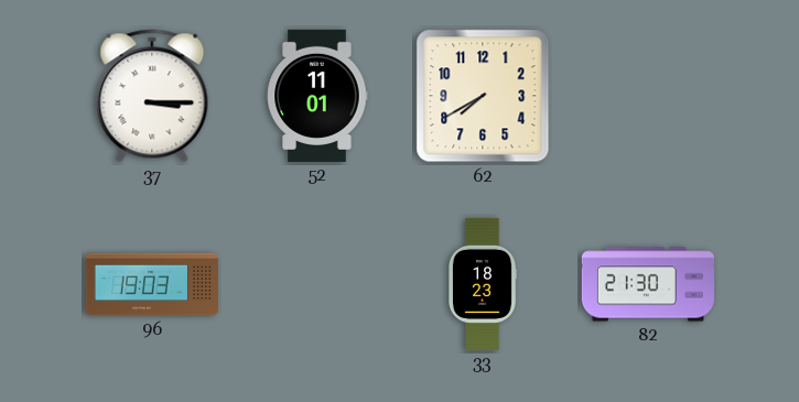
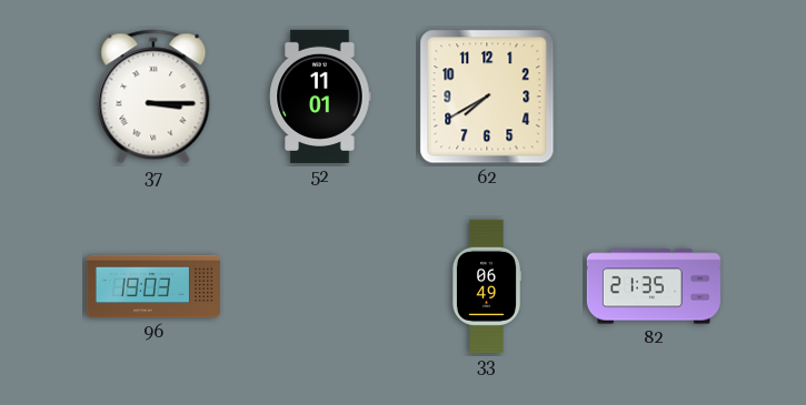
33: 18:23 -> 06:49
82: 21:30 -> 21:35
